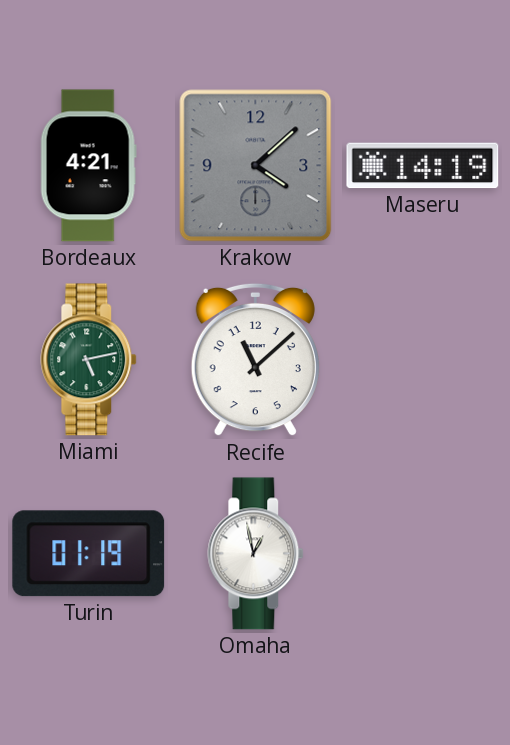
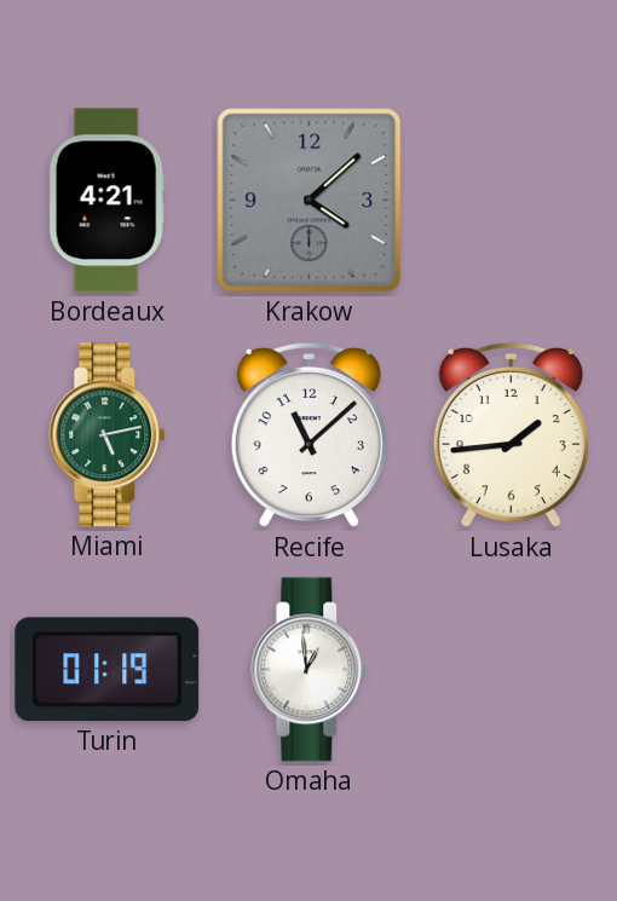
Maseru: 14:19 -> none
Lusaka: none -> 1:44
Omaha: 12:58 -> 12:59
